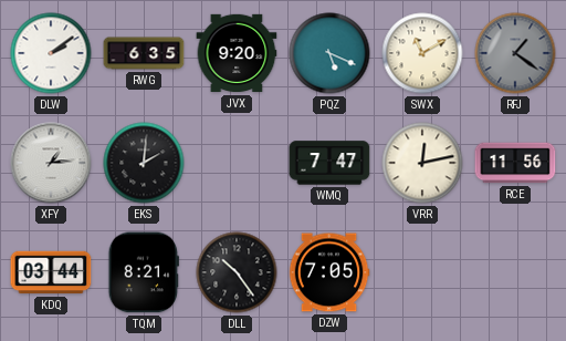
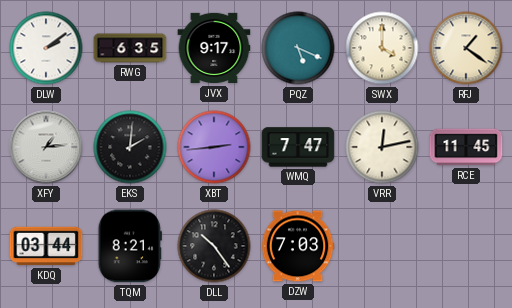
JVX: 9:20 -> 9:17
SWX: 11:10 -> 4:00
RFJ dial: grey -> cream
XBT: none -> 2:44
RCE: 11:56 -> 11:45
DZW: 7:05 -> 7:03
